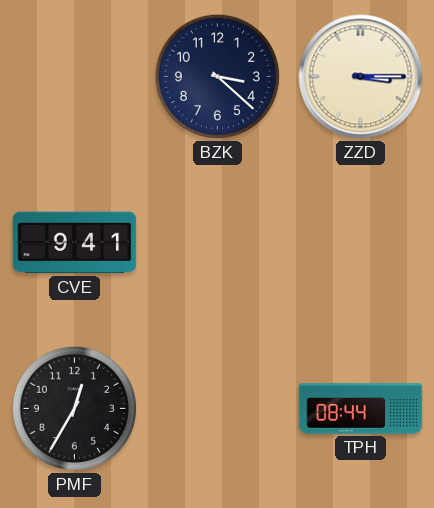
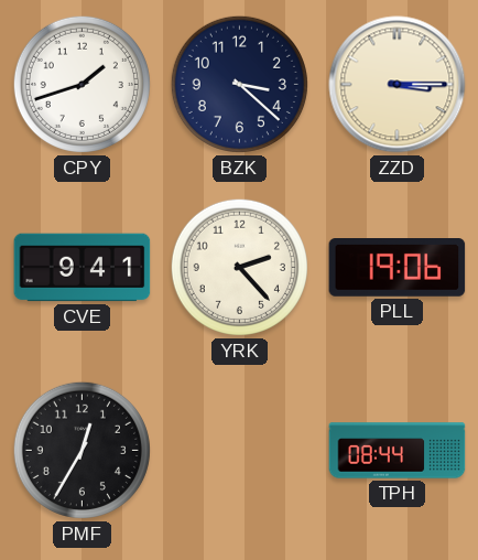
CPY: none -> 1:42
YRK: none -> 2:23
PLL: none -> 19:06
